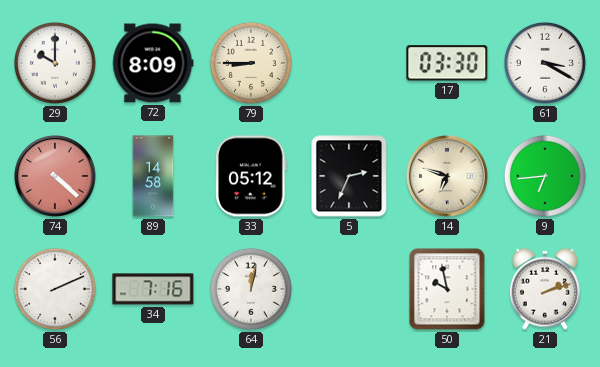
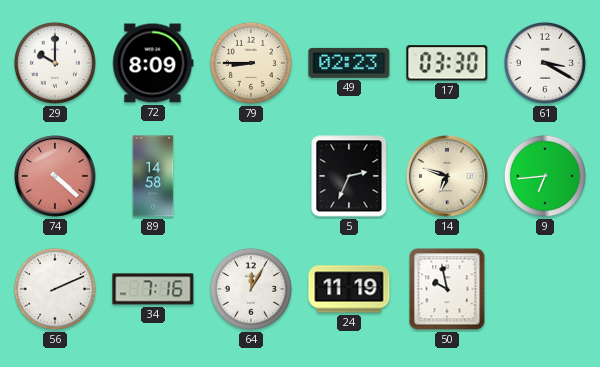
49: none -> 02:23
33: 05:12 -> none
64: 12:02 -> 12:05
24: none -> 11:19
21: 2:12 -> none
